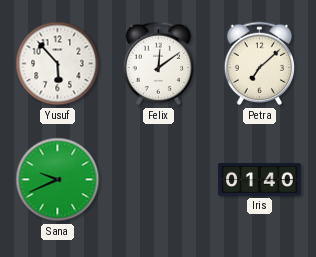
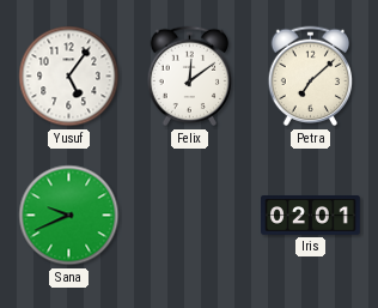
Yusuf: 5:53 -> 5:06
Iris: 01:40 -> 02:01
